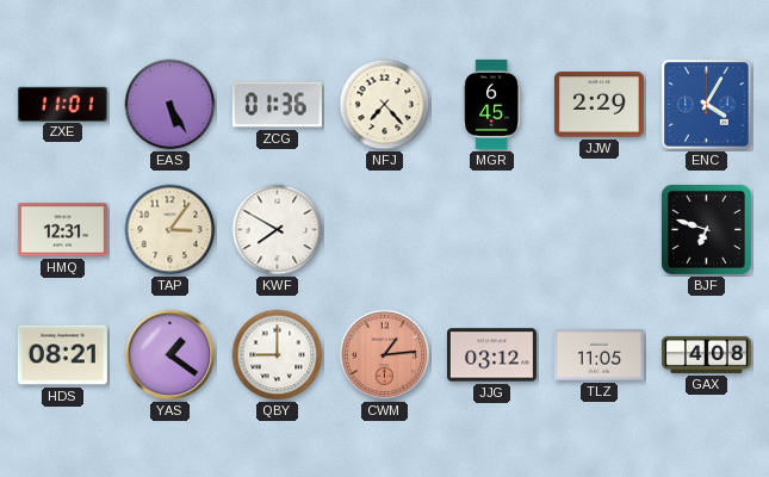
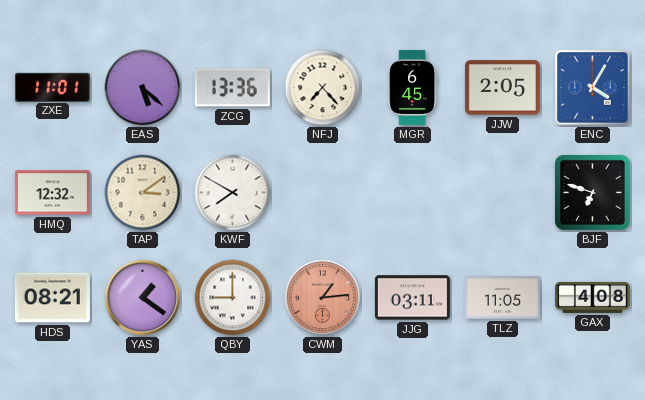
EAS: 5:25 -> 5:22
ZCG: 01:36 -> 13:36
JJW: 2:29 -> 2:05
HMQ: 12:31 -> 12:32
TAP: 3:06 -> 3:09
JJG: 03:12 -> 03:11
